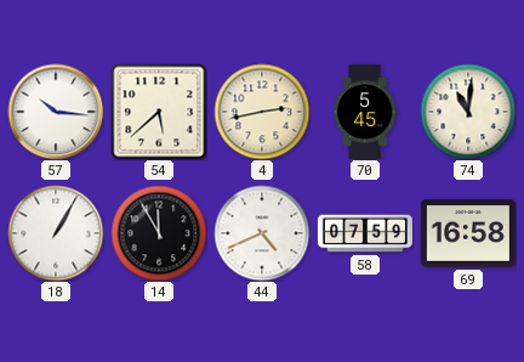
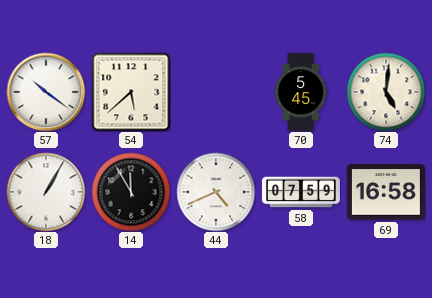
57: 10:16 -> 10:21
4: 2:43 -> none
74: 11:01 -> 5:01
